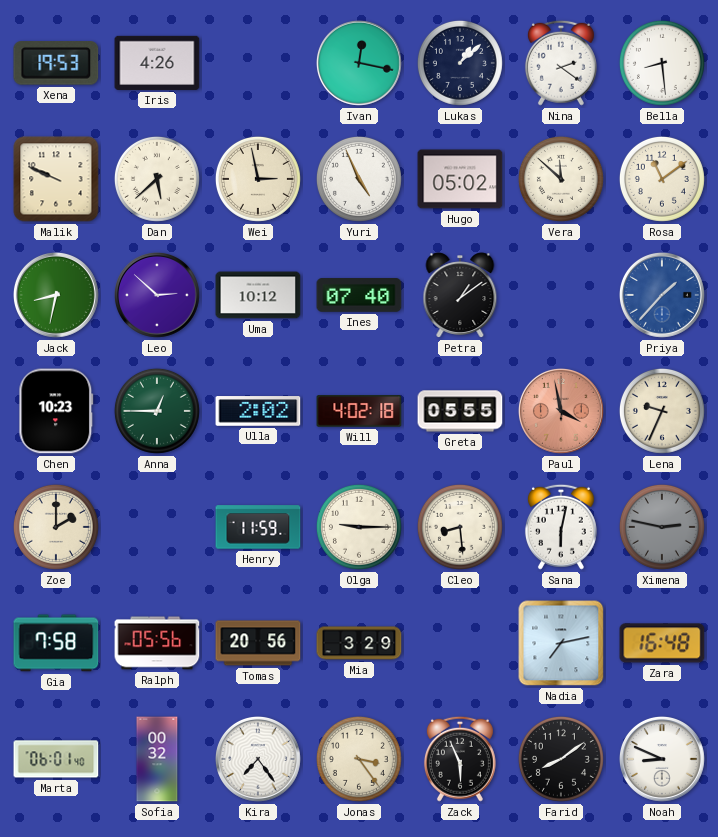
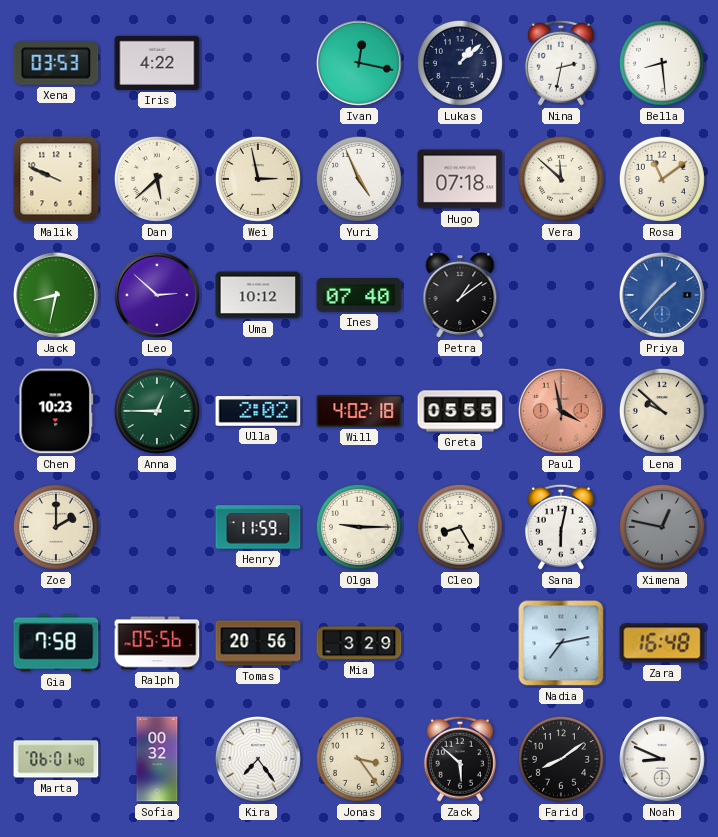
Xena: 19:53 -> 03:53
Iris: 4:26 -> 4:22
Nina: 2:21 -> 2:32
Hugo: 05:02 -> 07:18
Lena: 9:34 -> 9:52
Cleo: 8:29 -> 8:25
Ximena: 2:47 -> 12:47
Zack: 5:56 -> 5:52
